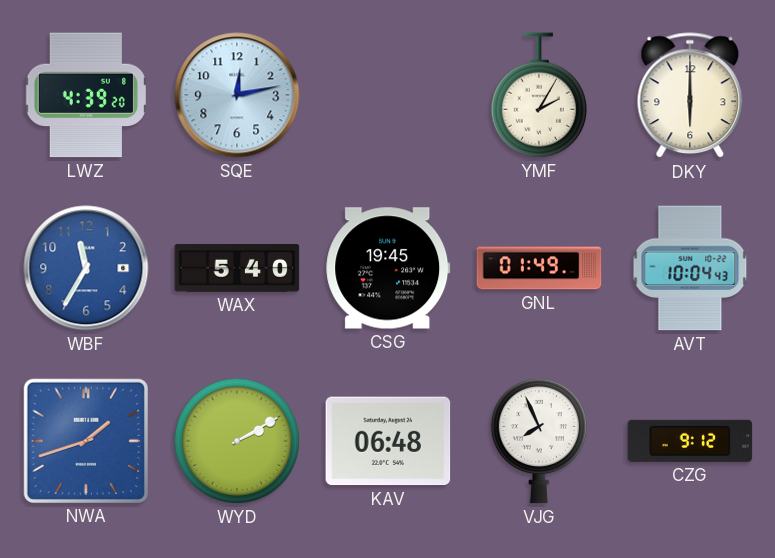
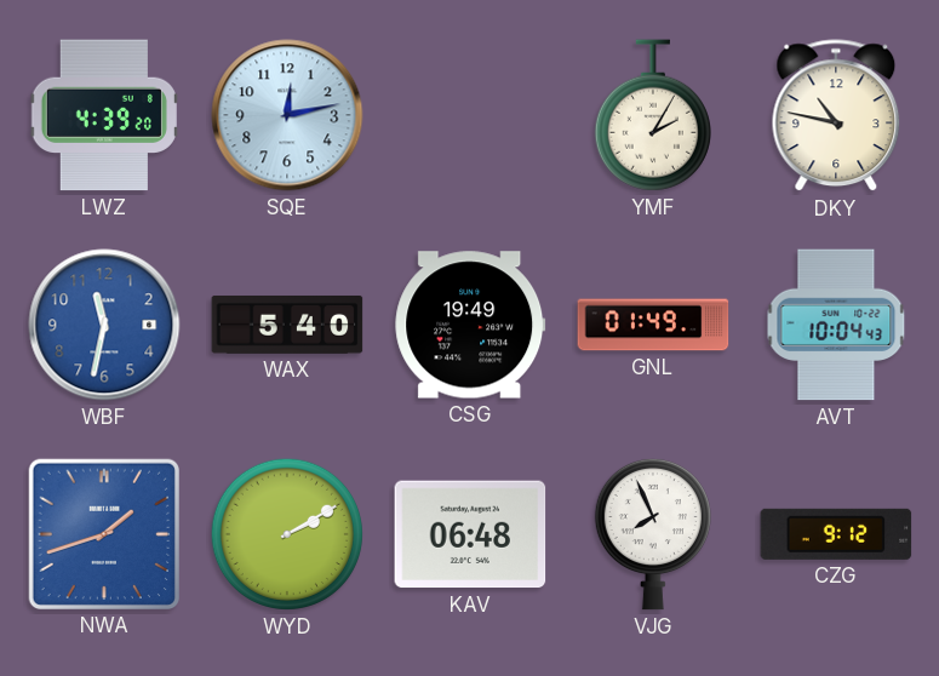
DKY: 6:00 -> 10:47
WBF: 11:35 -> 11:32
CSG: 19:45 -> 19:49
